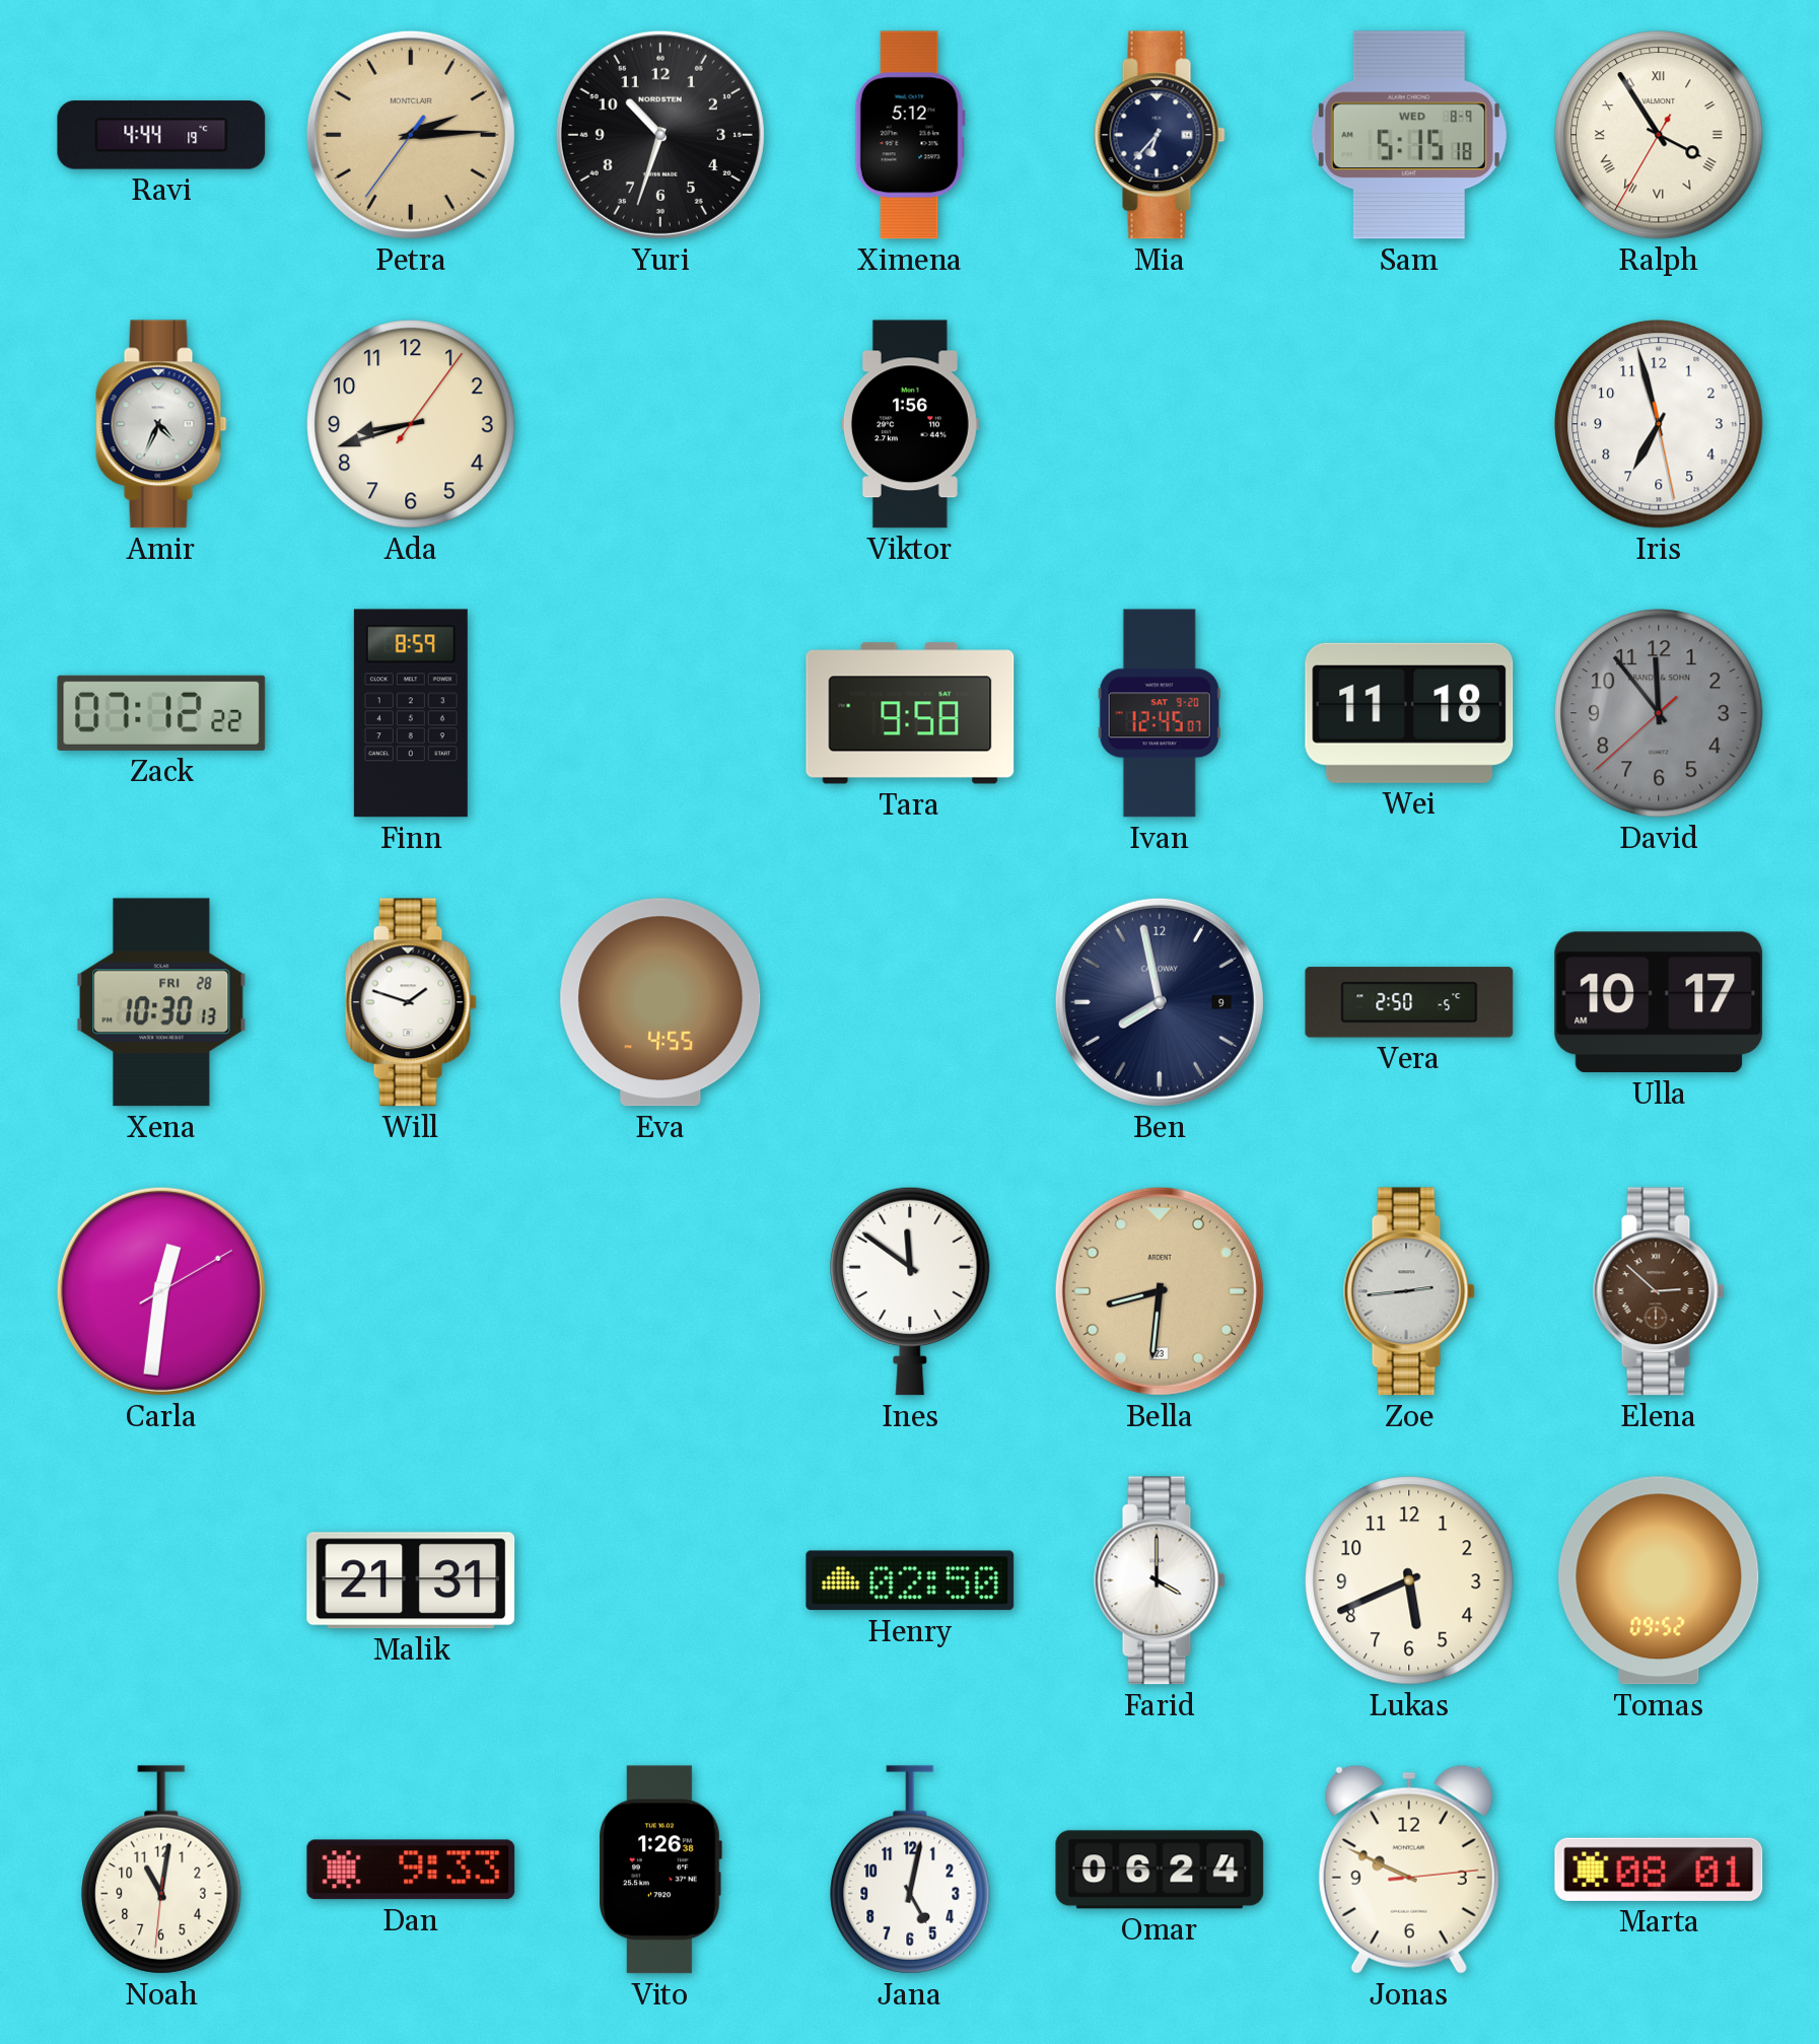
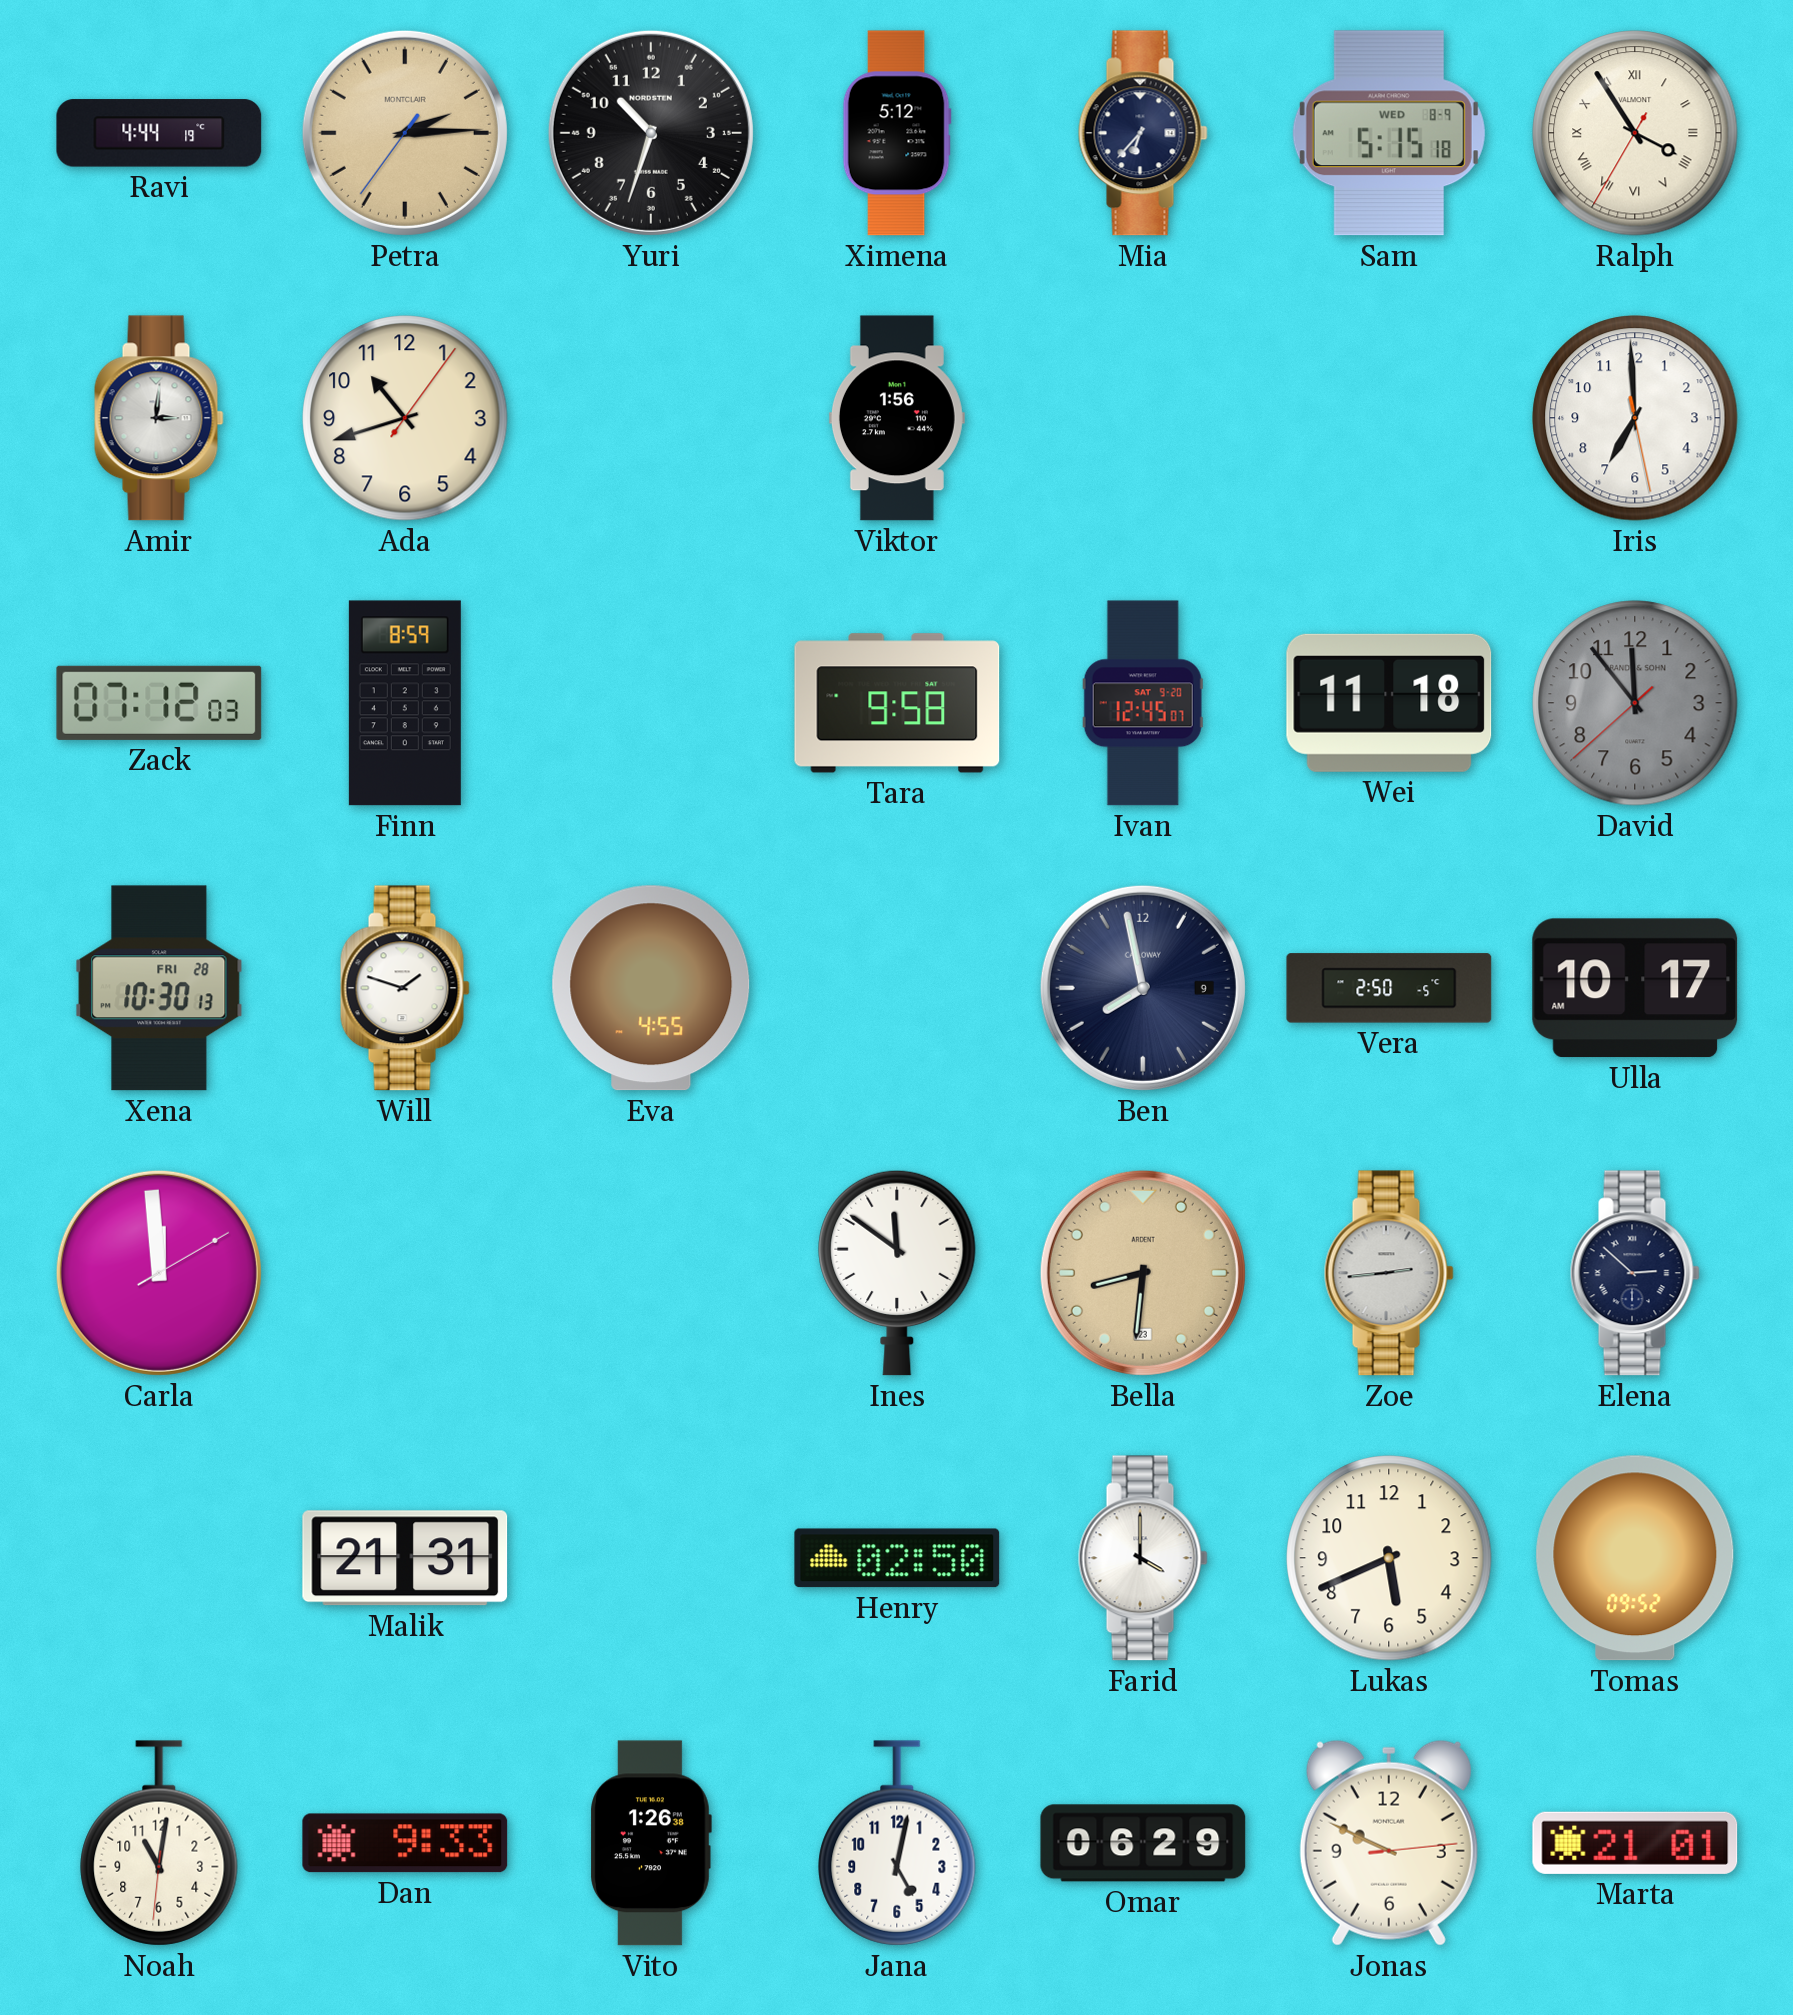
Amir: 4:34 -> 3:01
Ada: 8:42 -> 10:42
Iris: 6:57 -> 6:59
Zack: 07:12:22 -> 07:12:03
Carla: 12:31 -> 11:59
Elena dial: brown -> navy
Omar: 06:24 -> 06:29
Marta: 08:01 -> 21:01
